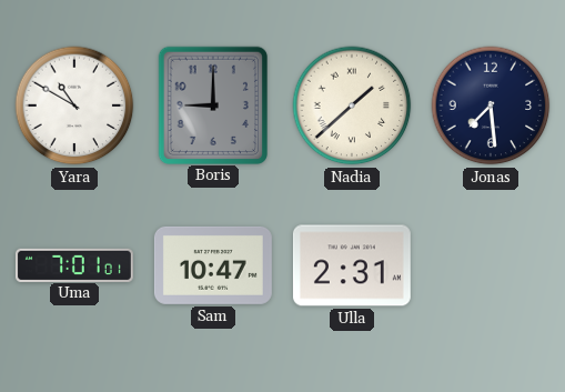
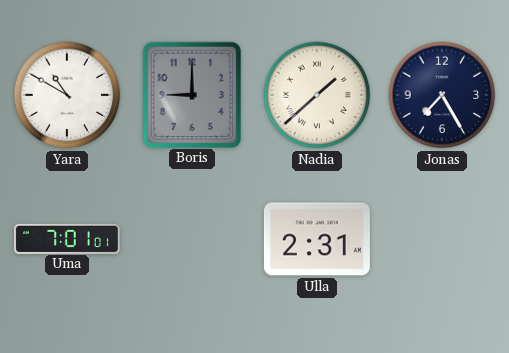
Jonas: 7:29 -> 7:25
Sam: 10:47 -> none
